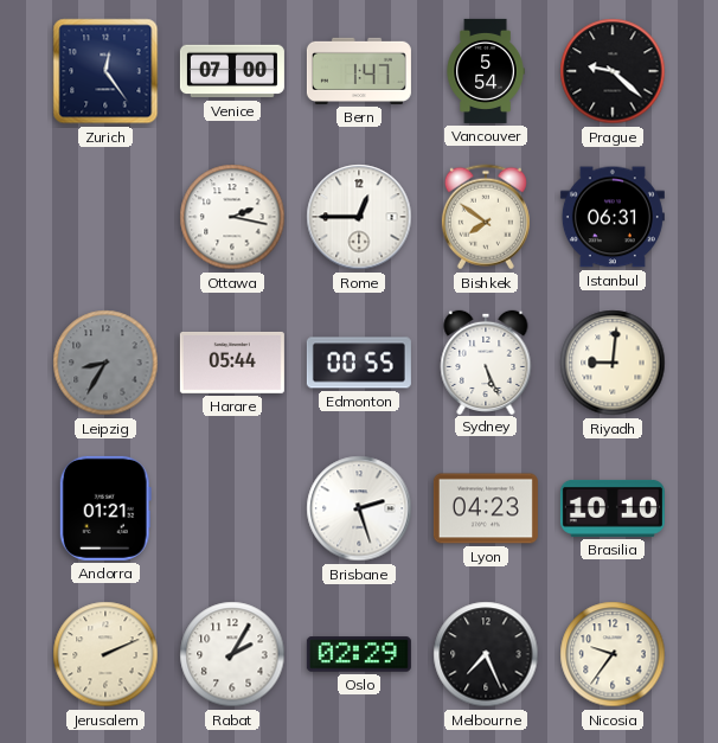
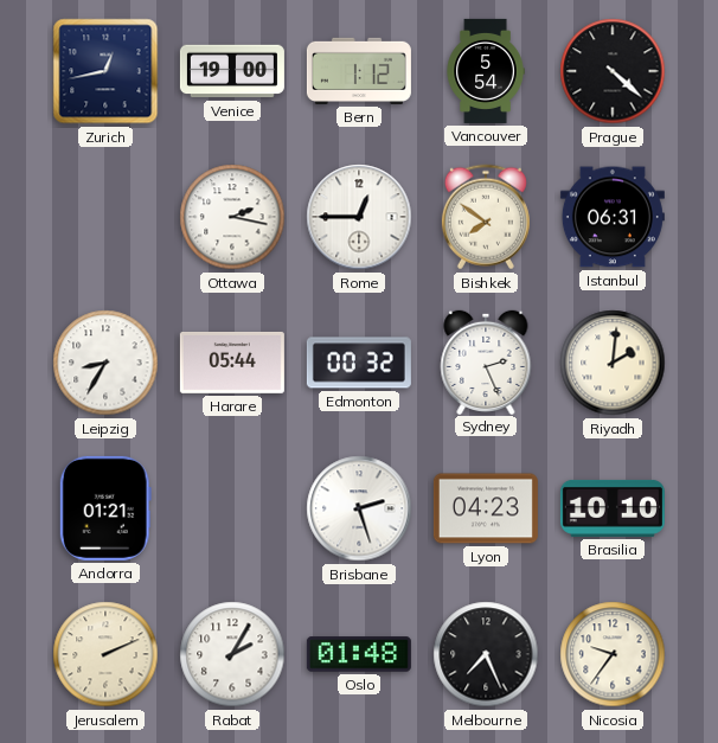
Zurich: 12:24 -> 12:43
Venice: 07:00 -> 19:00
Bern: 1:47 -> 1:12
Prague: 9:22 -> 4:22
Leipzig dial: grey -> white
Edmonton: 00:55 -> 00:32
Sydney: 5:26 -> 2:26
Riyadh: 9:01 -> 2:01
Oslo: 02:29 -> 01:48
